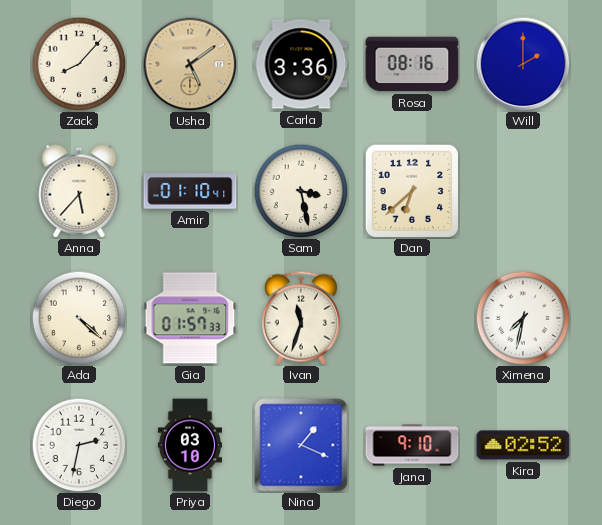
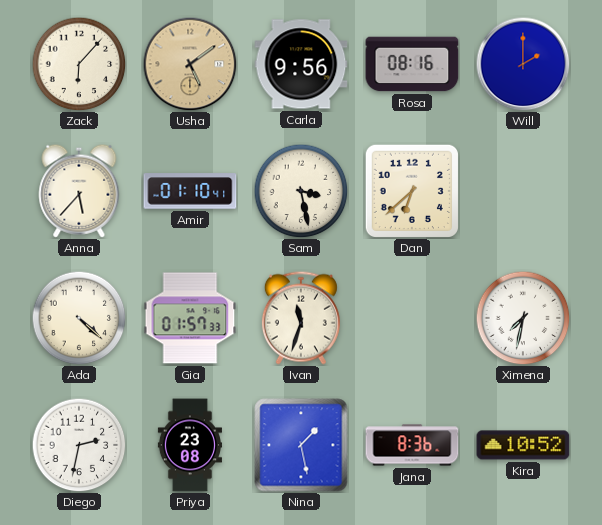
Zack: 8:07 -> 6:07
Carla: 3:36 -> 9:56
Priya: 03:10 -> 23:08
Nina: 1:19 -> 1:28
Jana: 9:10 -> 8:36
Kira: 02:52 -> 10:52
